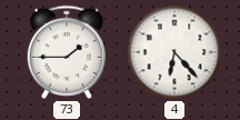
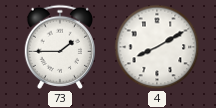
4: 6:23 -> 8:10
